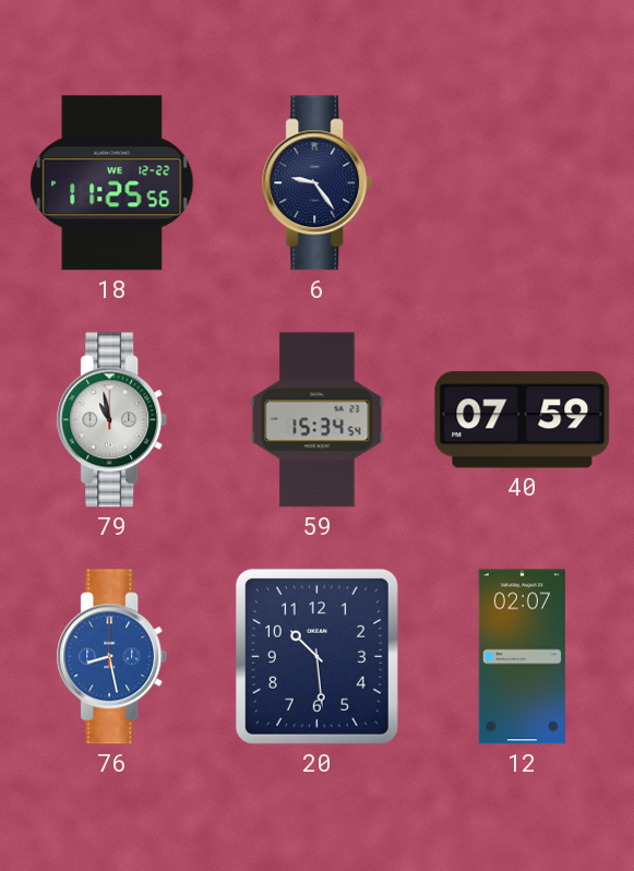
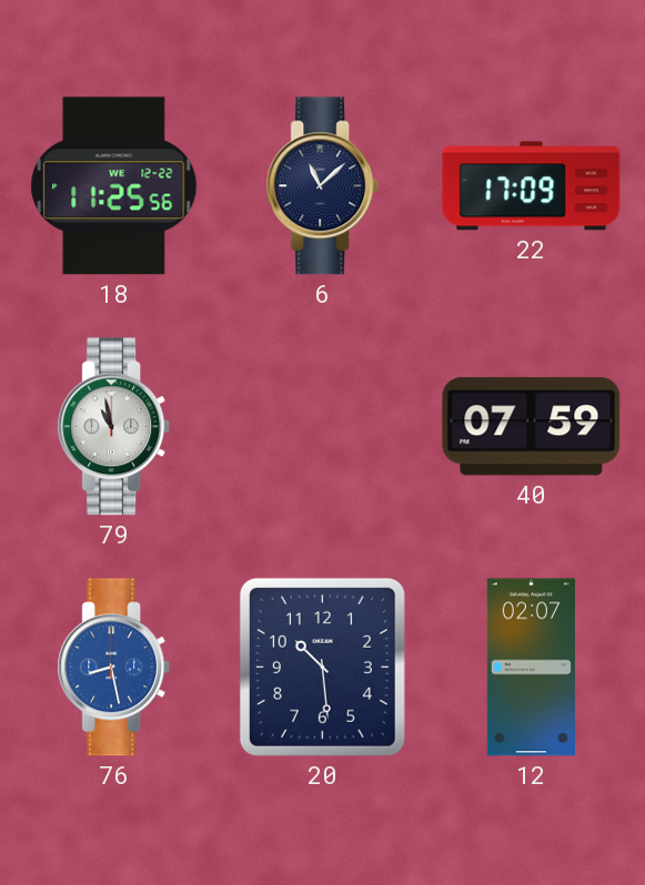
6: 9:24 -> 11:08
22: none -> 17:09
59: 15:34 -> none
